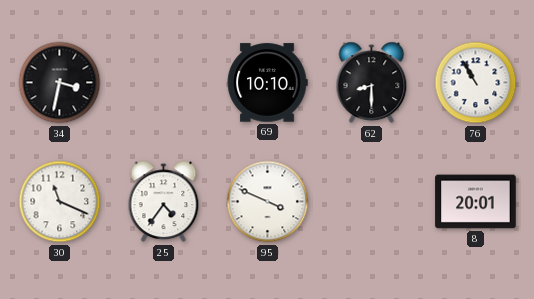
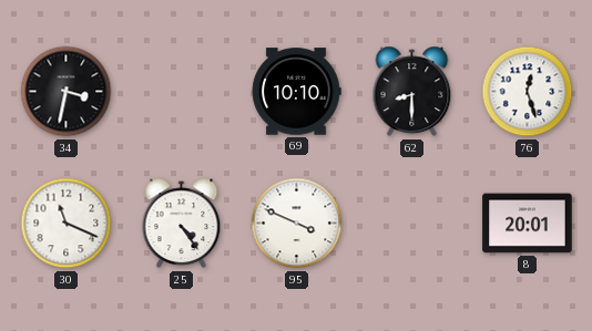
76: 10:55 -> 12:27
25: 4:36 -> 4:24
